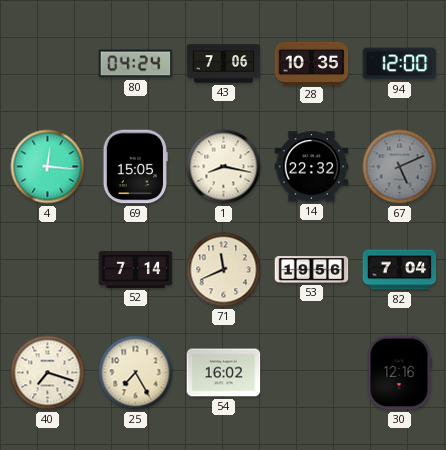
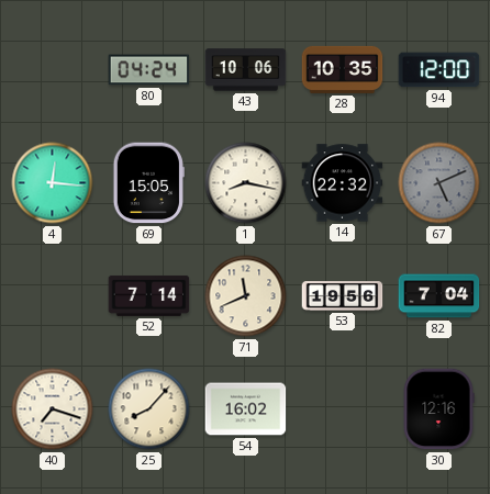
43: 7:06 -> 10:06
25: 7:25 -> 8:07
